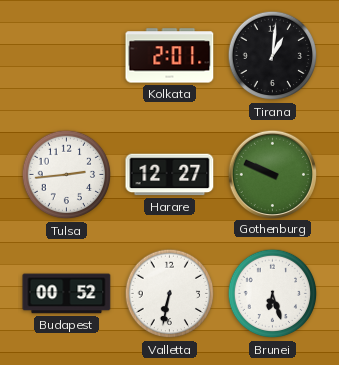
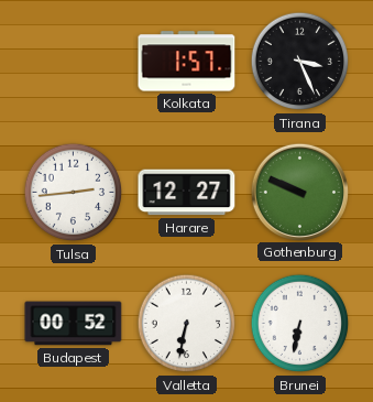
Kolkata: 2:01 -> 1:57
Tirana: 1:01 -> 3:26
Brunei: 6:27 -> 6:32
